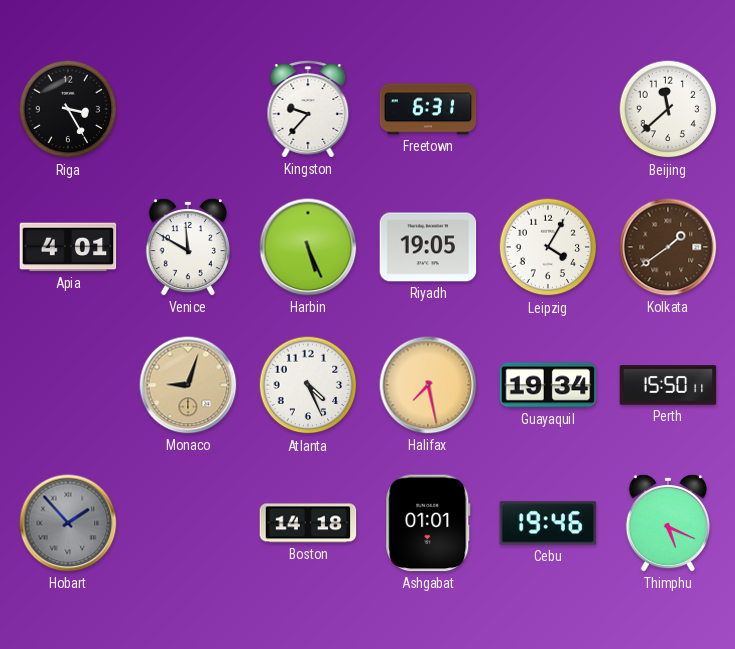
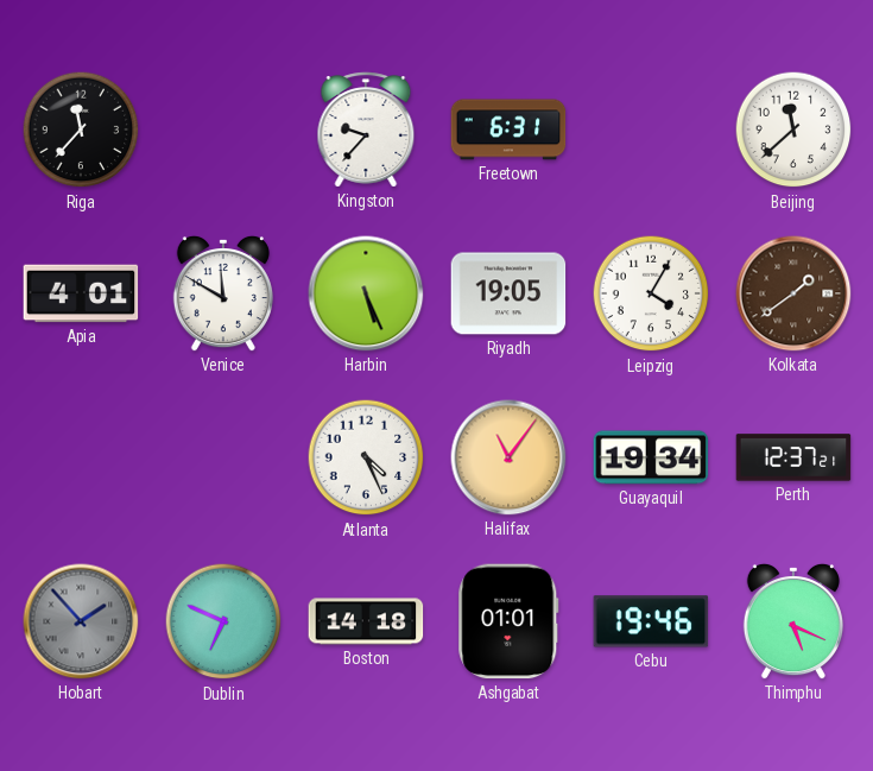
Riga: 3:25 -> 11:37
Monaco: 9:03 -> none
Halifax: 7:28 -> 11:06
Perth: 15:50 -> 12:37
Dublin: none -> 6:49
